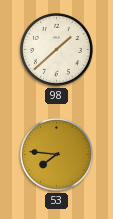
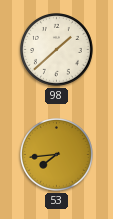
53: 7:46 -> 7:44
